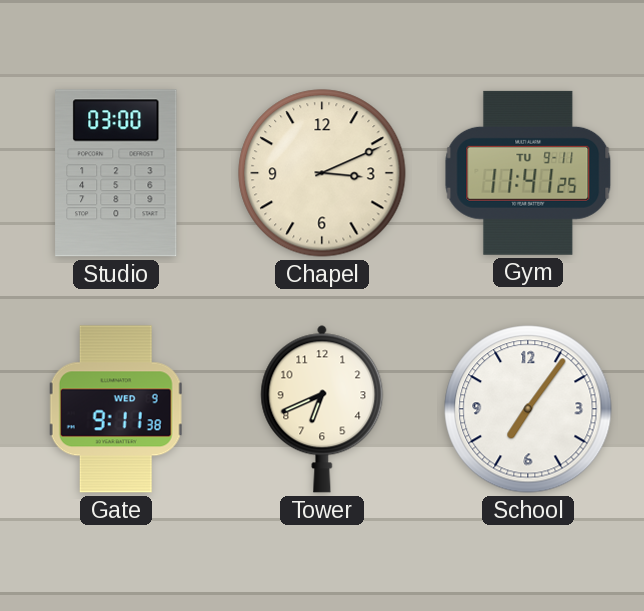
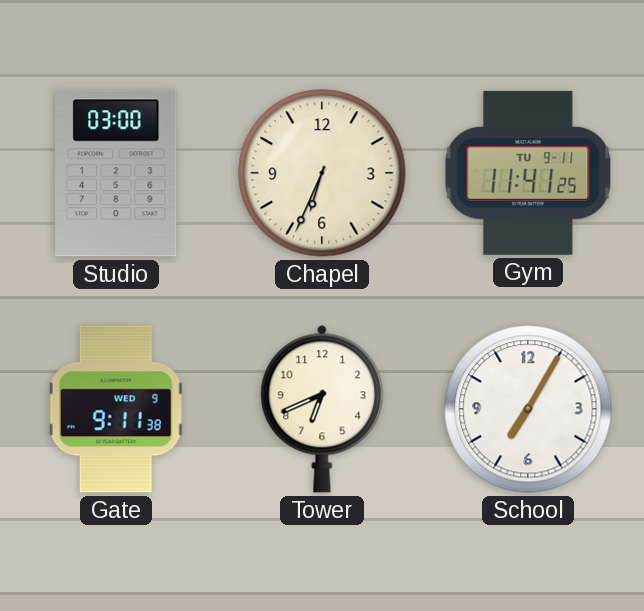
Chapel: 3:11 -> 6:34
School: 7:06 -> 7:05
